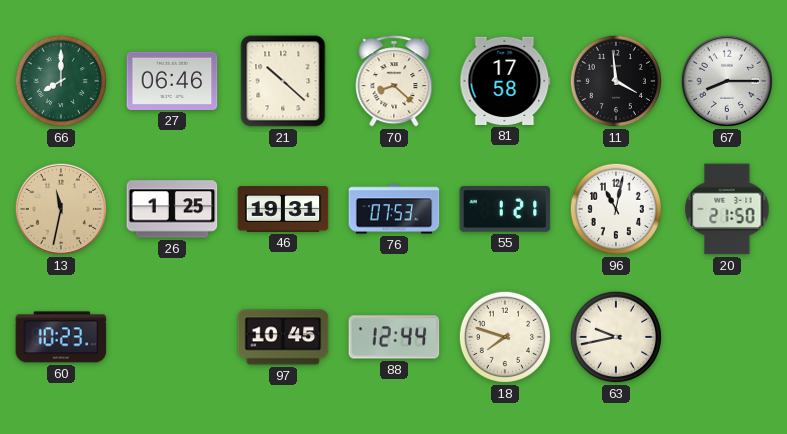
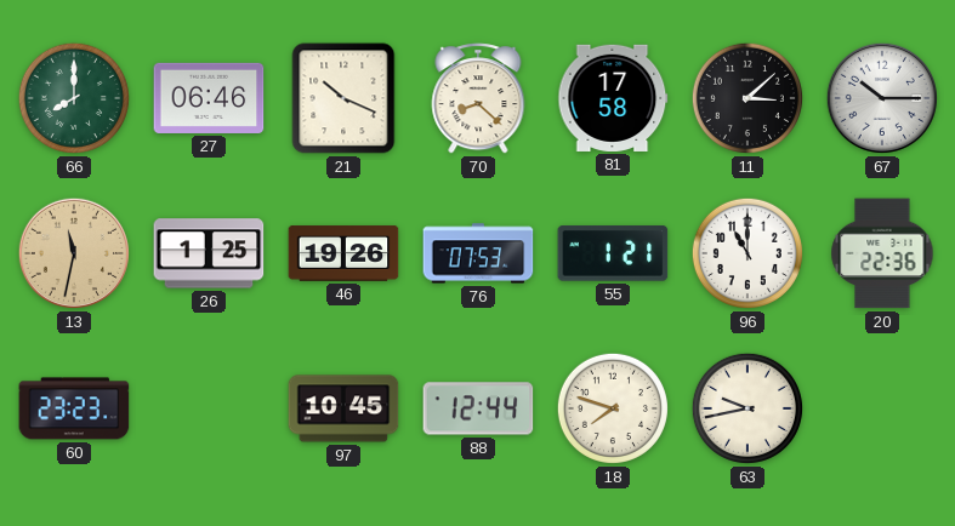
21: 10:22 -> 10:19
11: 3:59 -> 3:08
67: 8:15 -> 10:15
46: 19:31 -> 19:26
96: 11:02 -> 11:00
20: 21:50 -> 22:36
60: 10:23 -> 23:23
